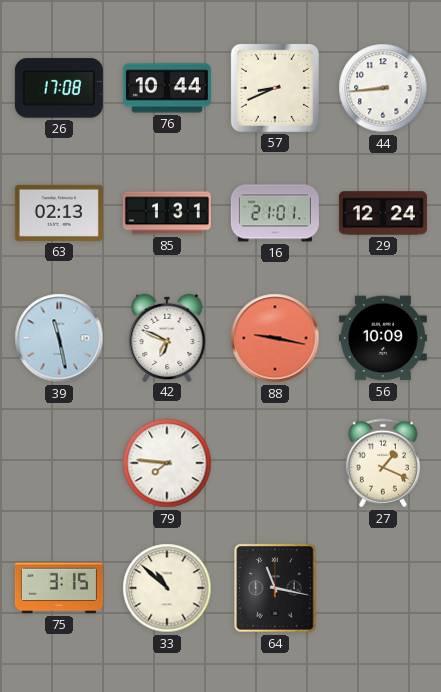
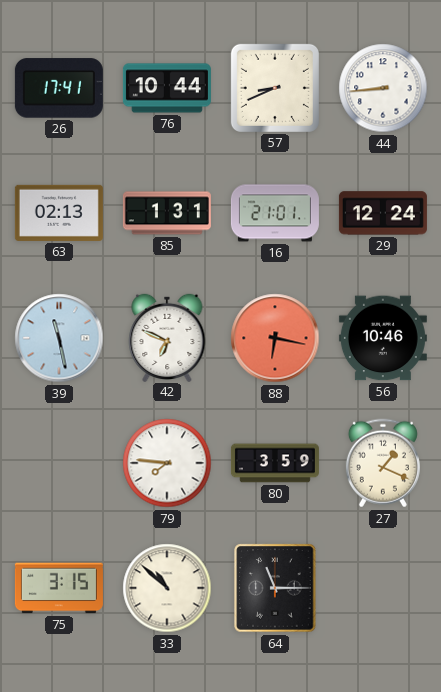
26: 17:08 -> 17:41
88: 9:17 -> 6:17
56: 10:09 -> 10:46
80: none -> 3:59
64: 11:17 -> 11:15
